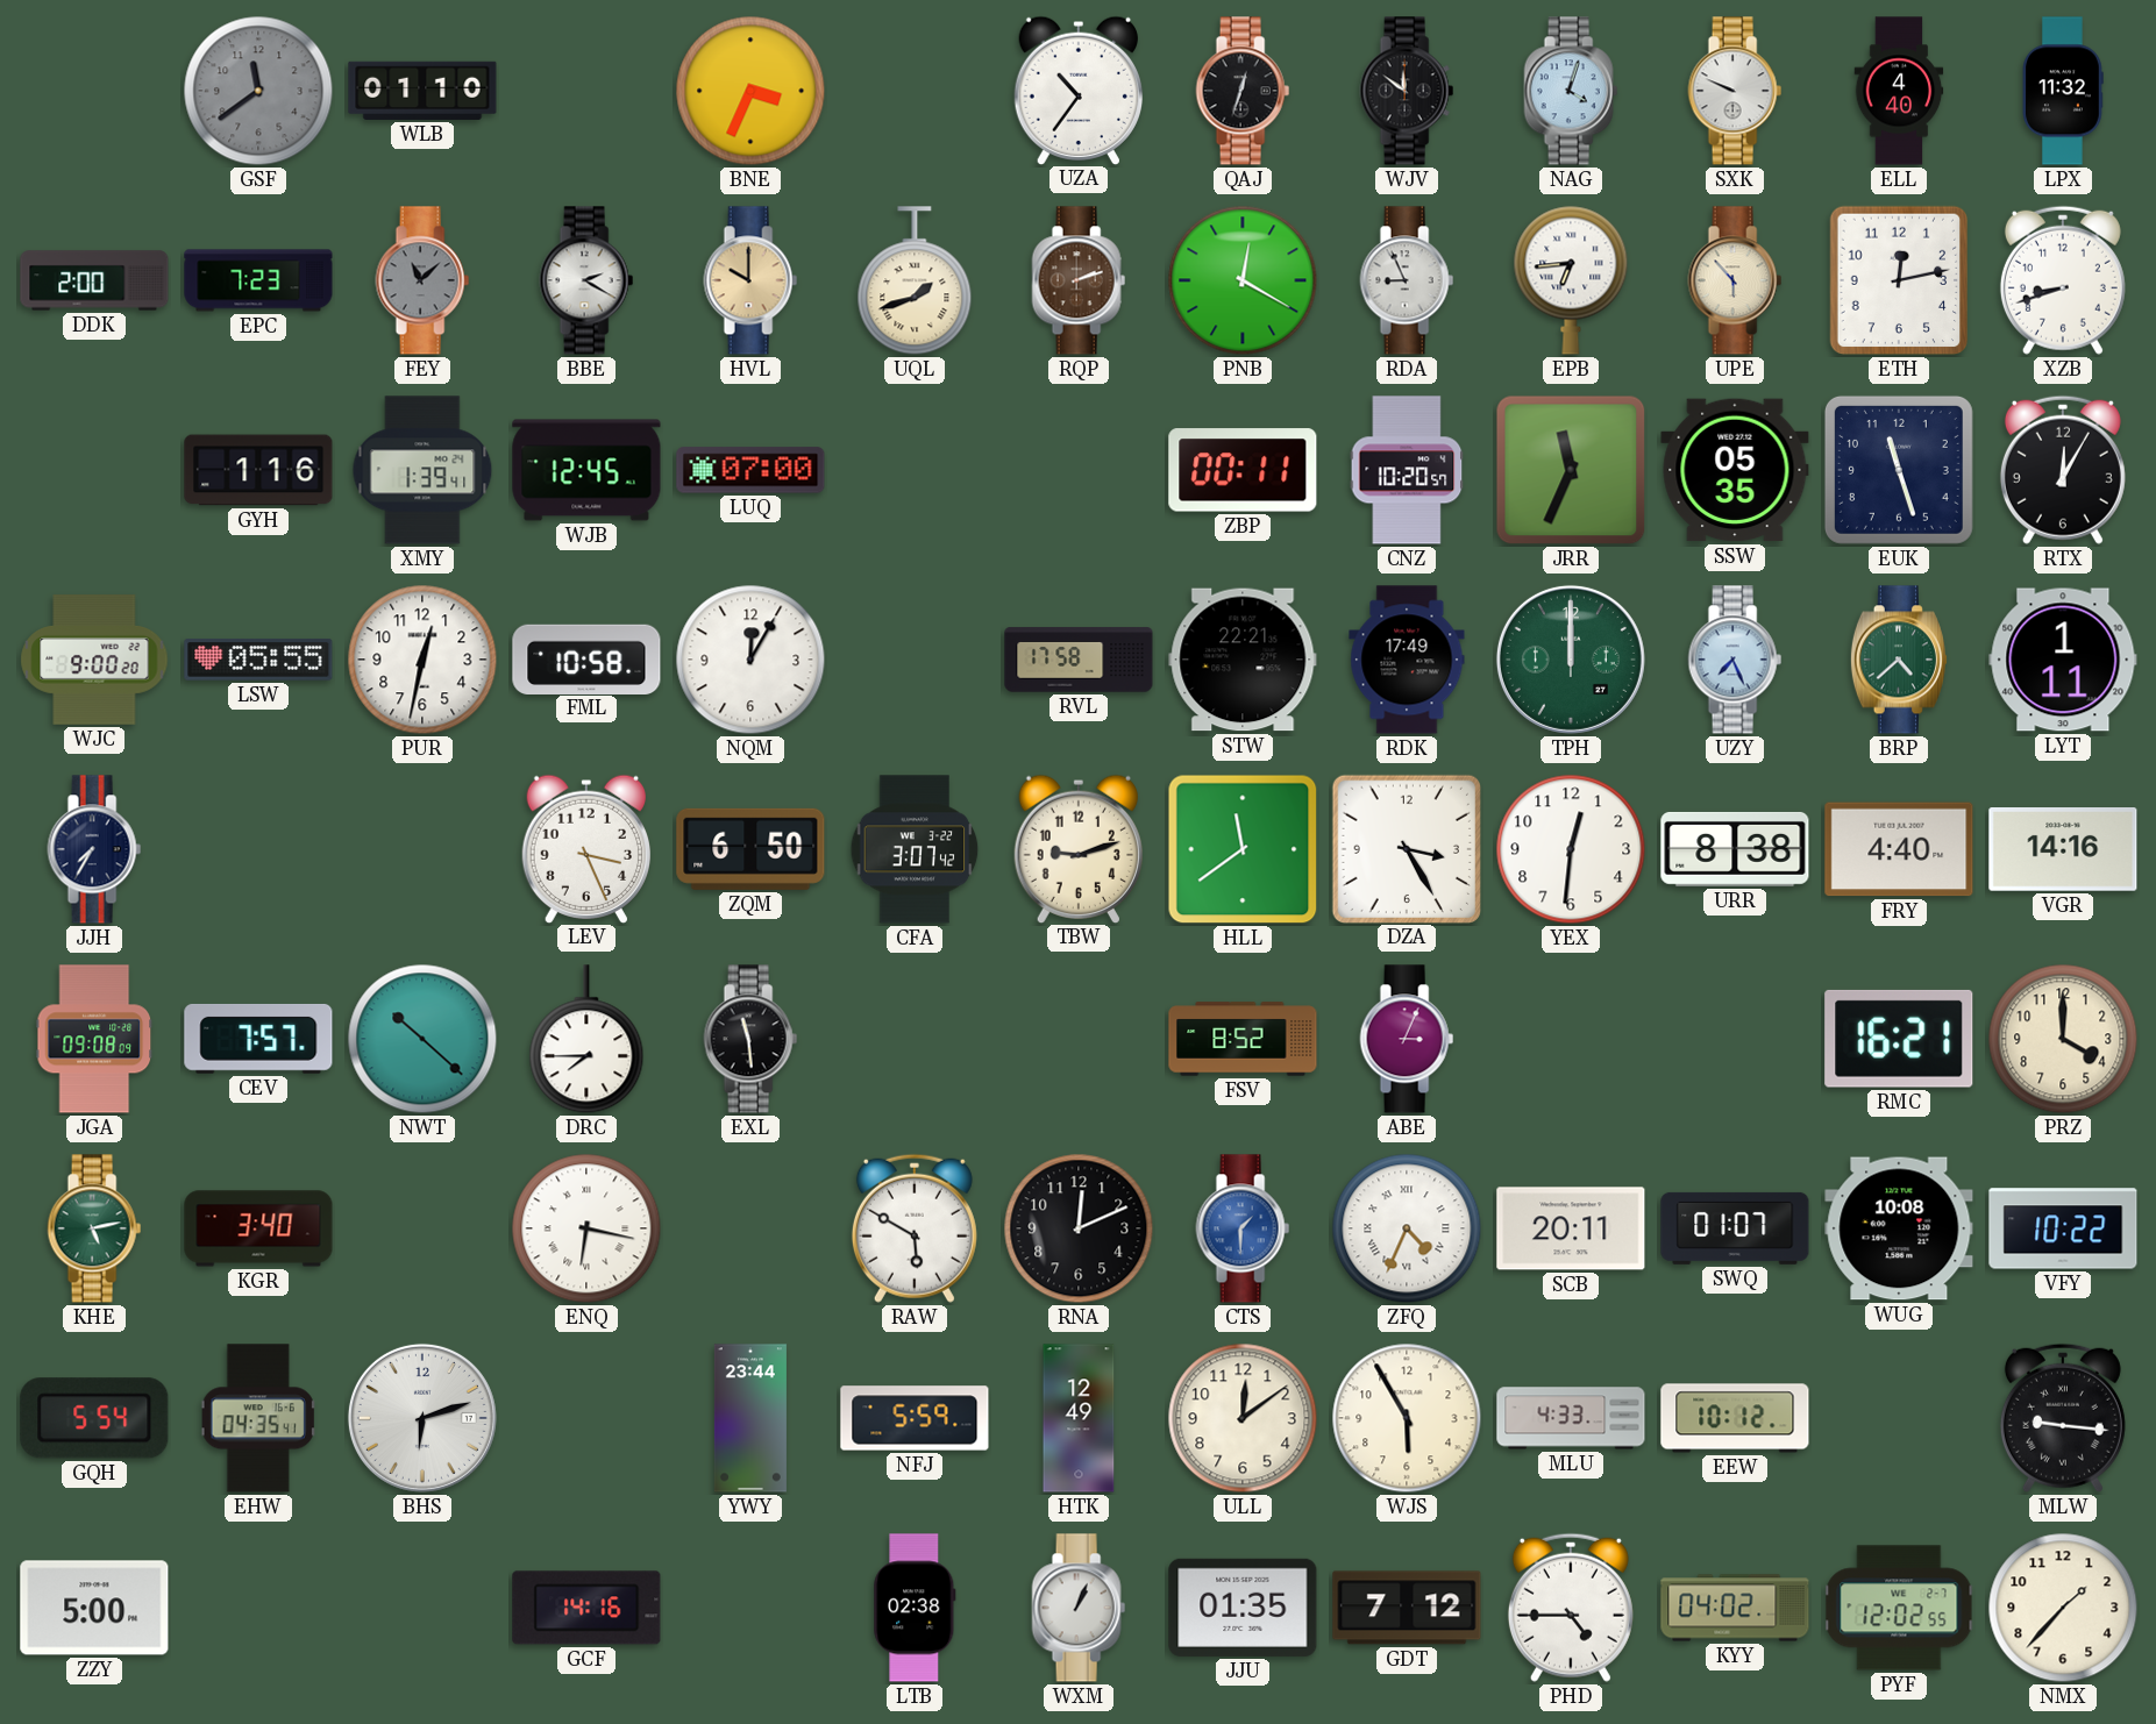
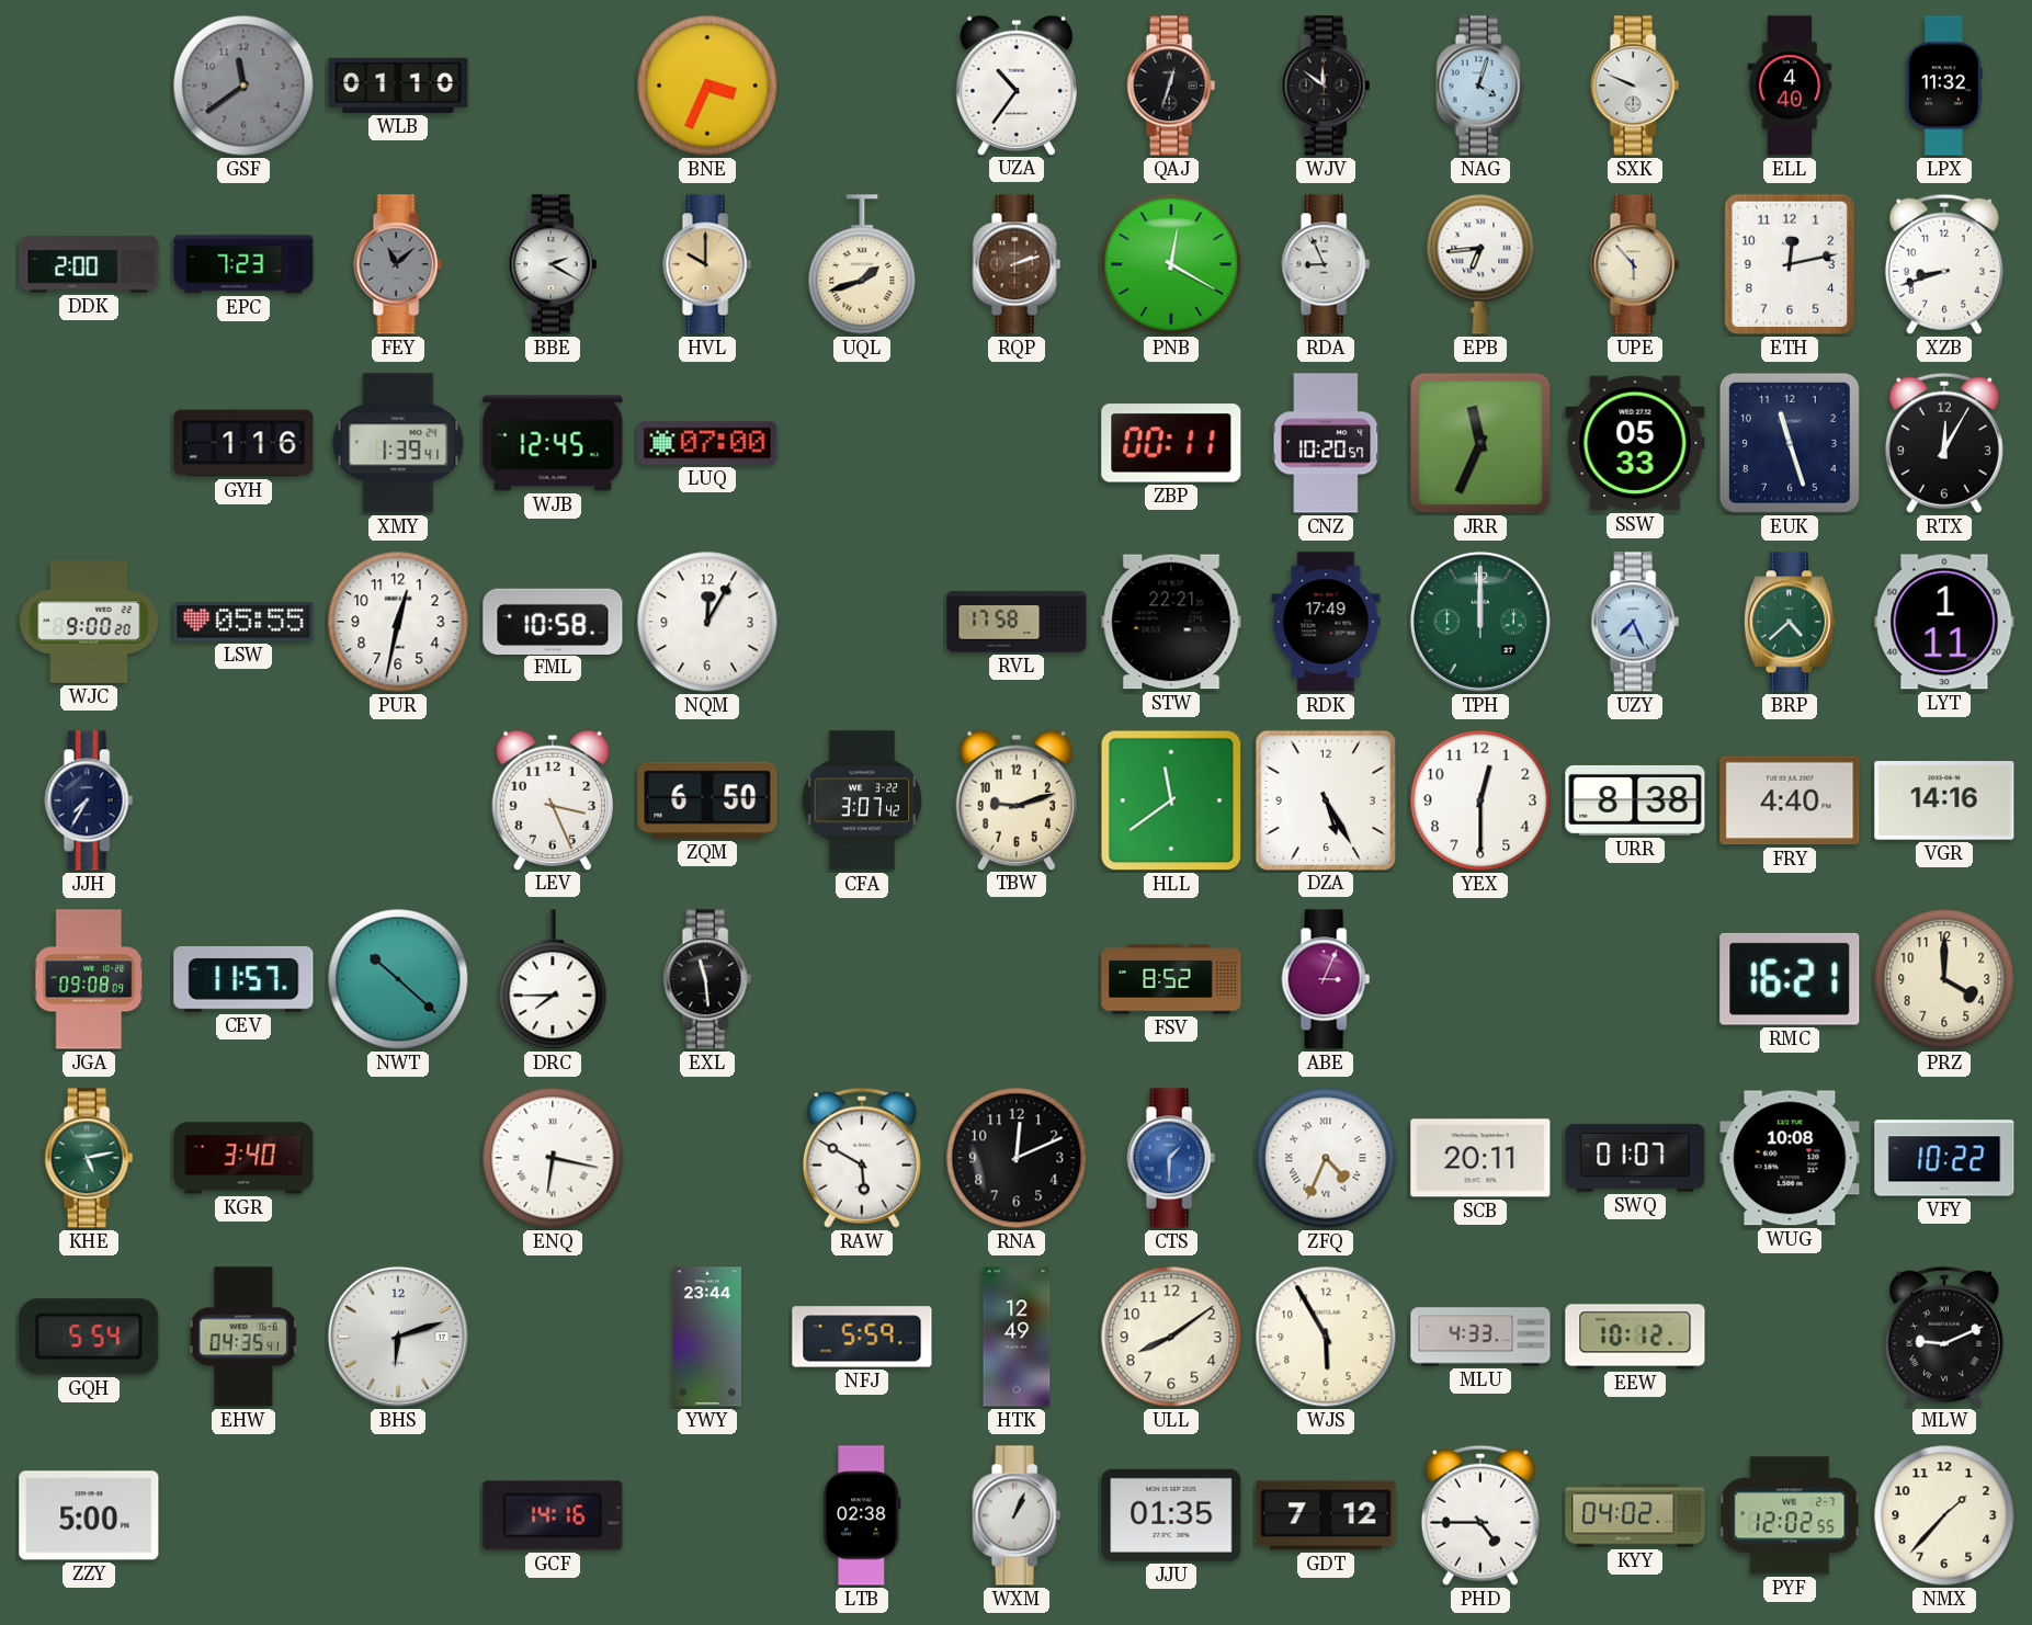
SSW: 05:35 -> 05:33
DZA: 3:25 -> 5:25
YEX: 12:31 -> 12:30
CEV: 7:57 -> 11:57
ULL: 12:09 -> 8:09
MLW: 9:16 -> 9:11
